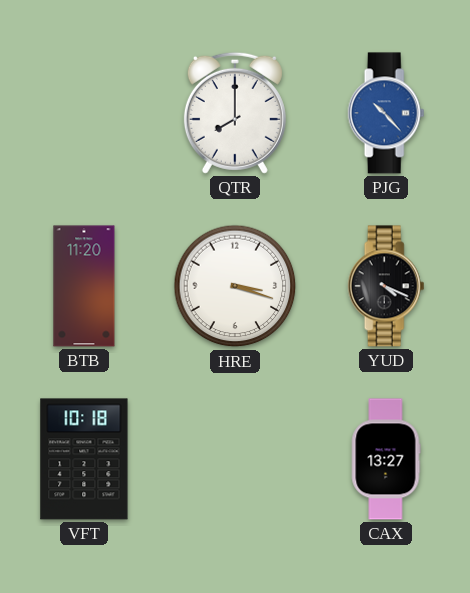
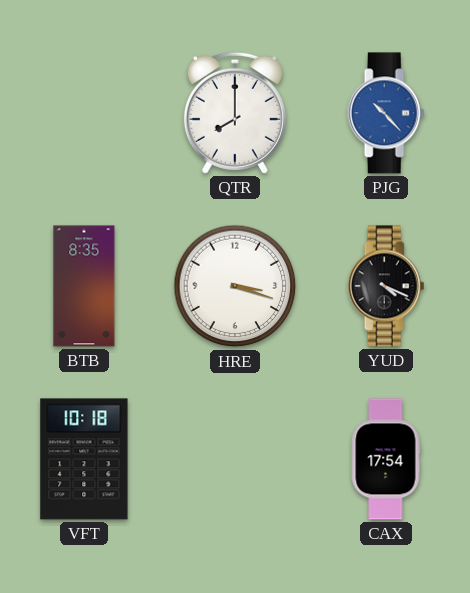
BTB: 11:20 -> 8:35
CAX: 13:27 -> 17:54
